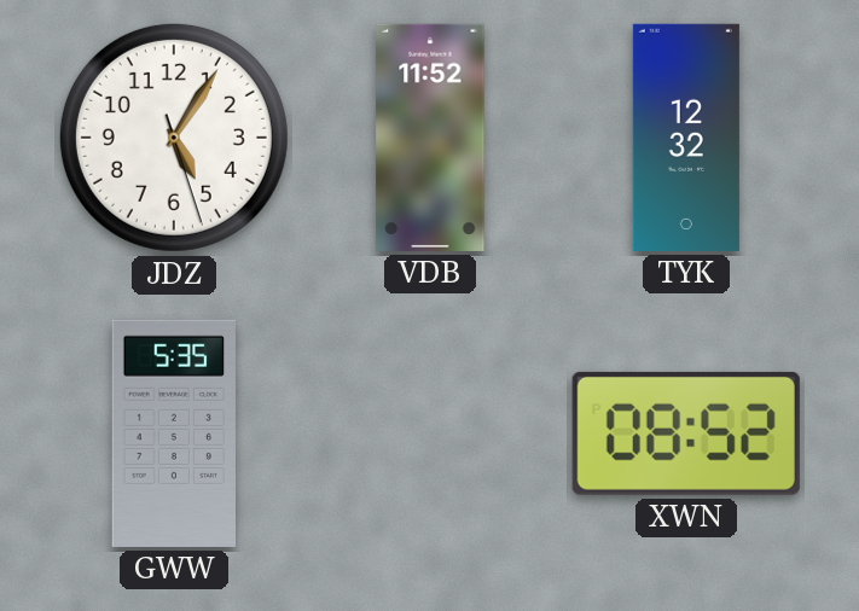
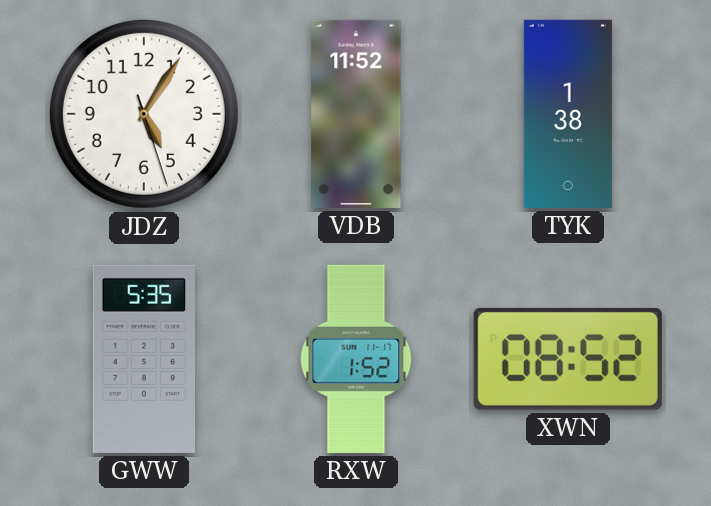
TYK: 12:32 -> 1:38
RXW: none -> 1:52
